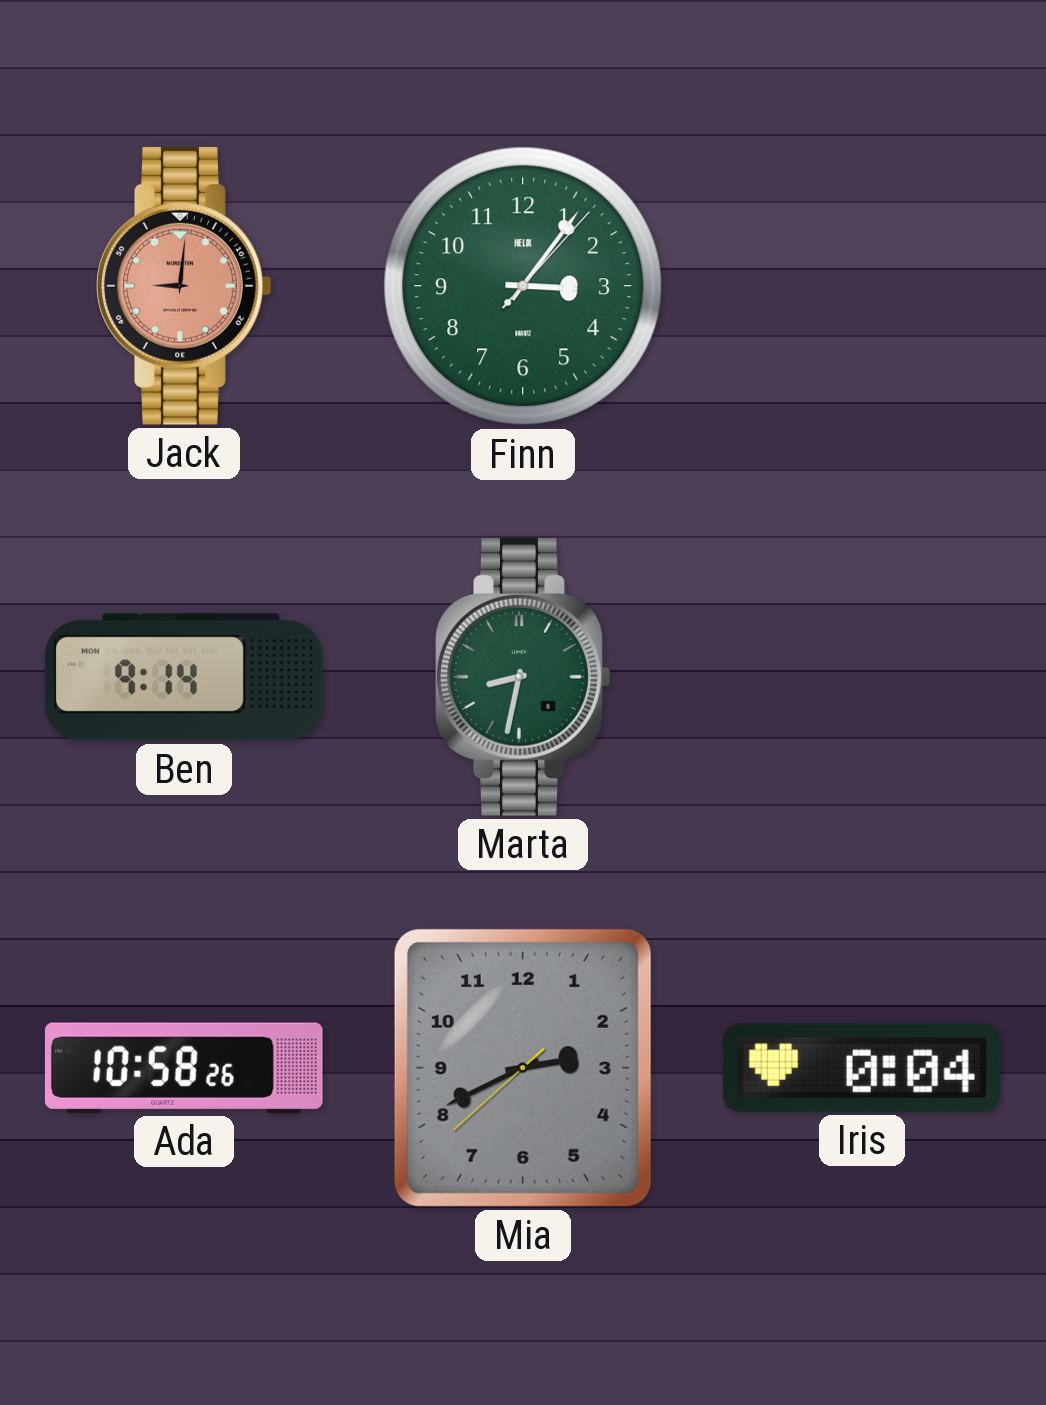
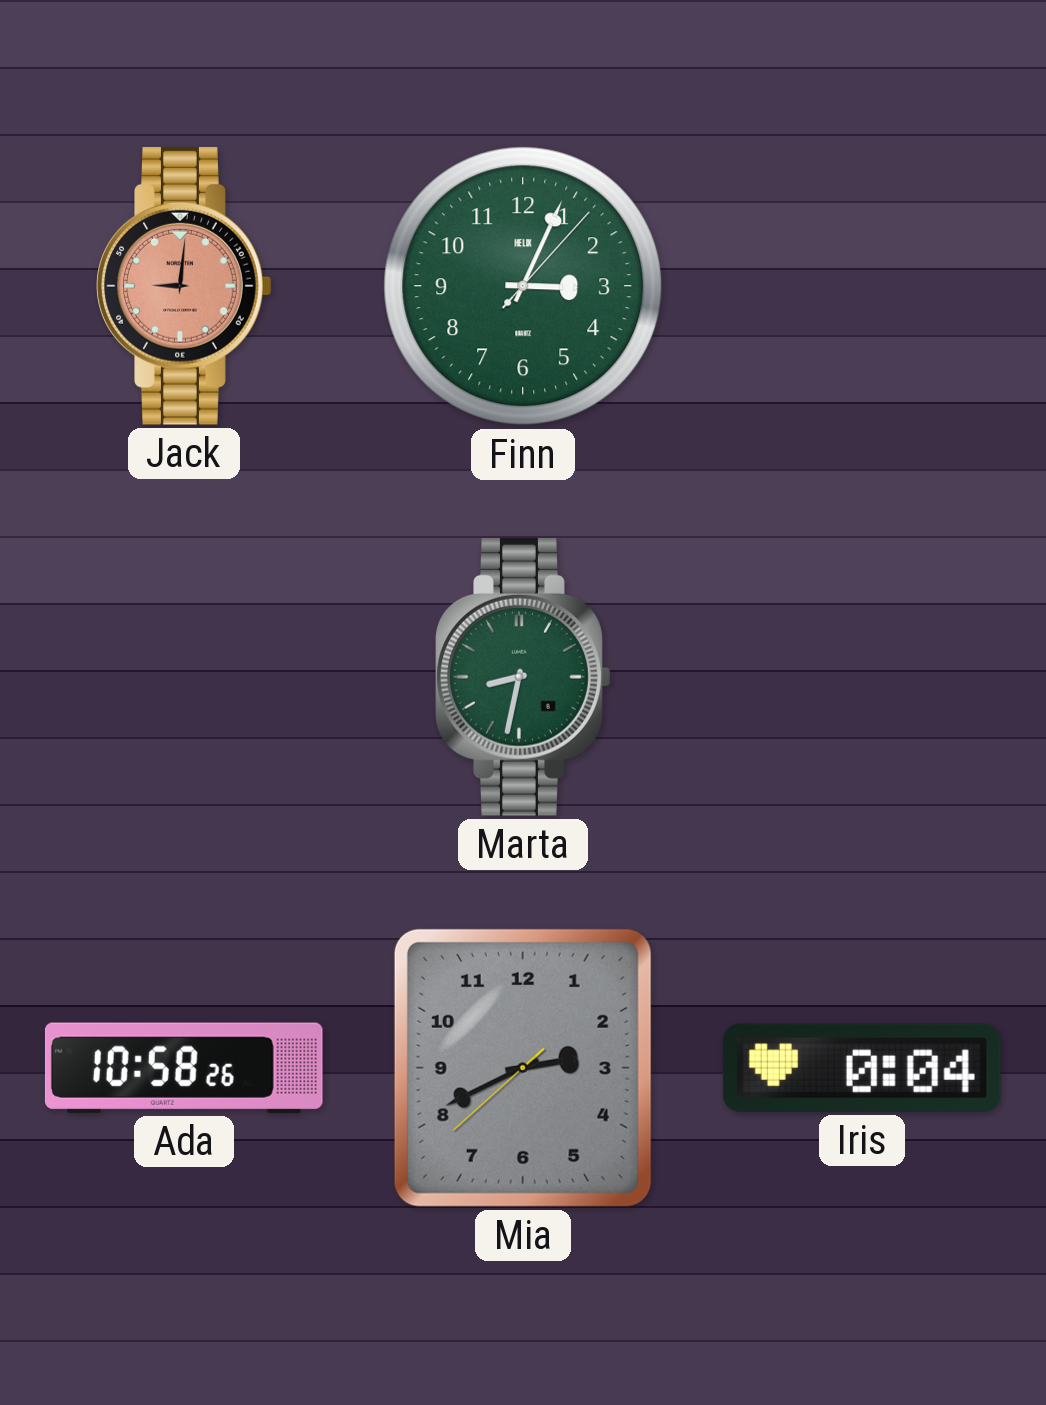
Finn: 3:06 -> 3:04
Ben: 9:14 -> none
